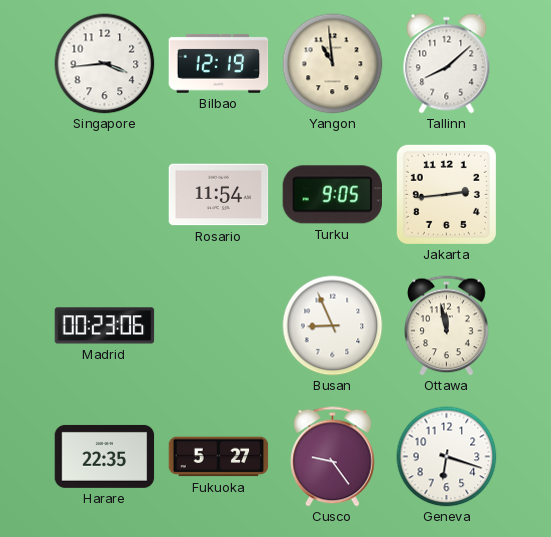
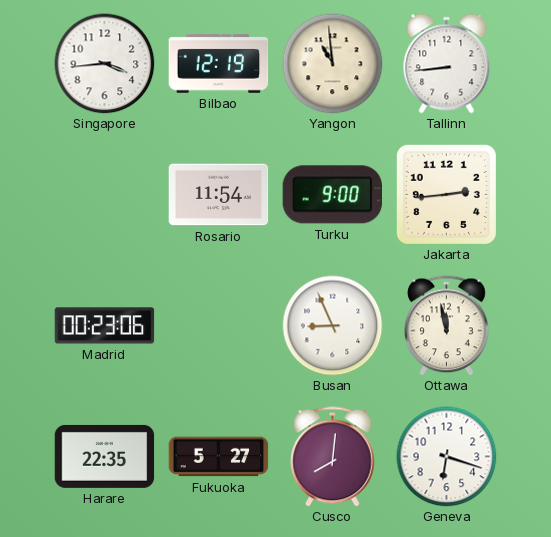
Tallinn: 8:08 -> 8:44
Turku: 9:05 -> 9:00
Cusco: 9:24 -> 8:01
